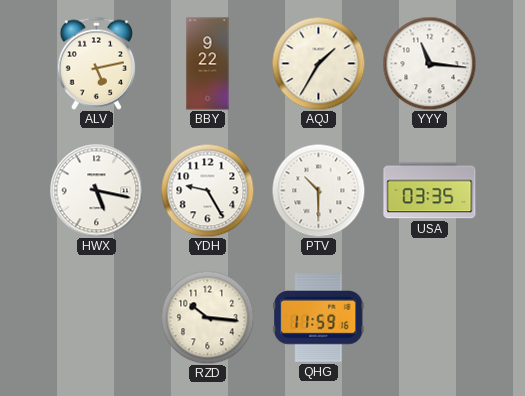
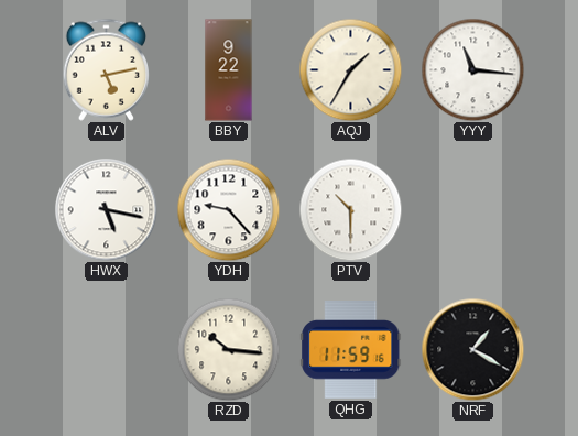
YDH: 9:25 -> 9:23
USA: 03:35 -> none
NRF: none -> 1:20
